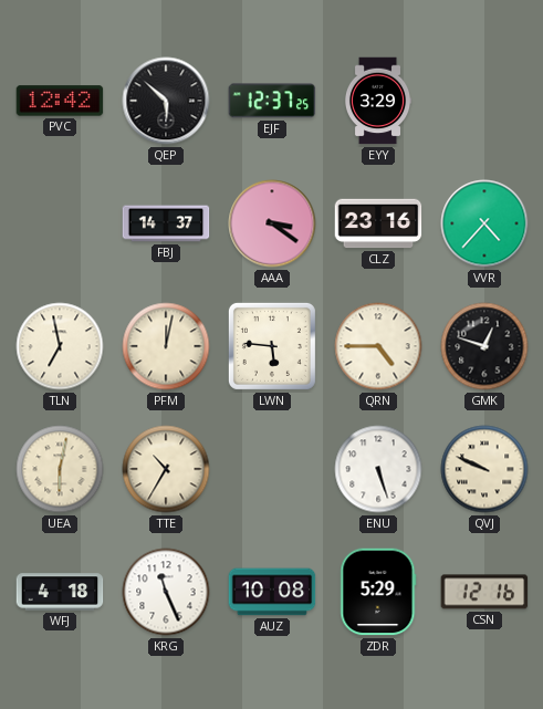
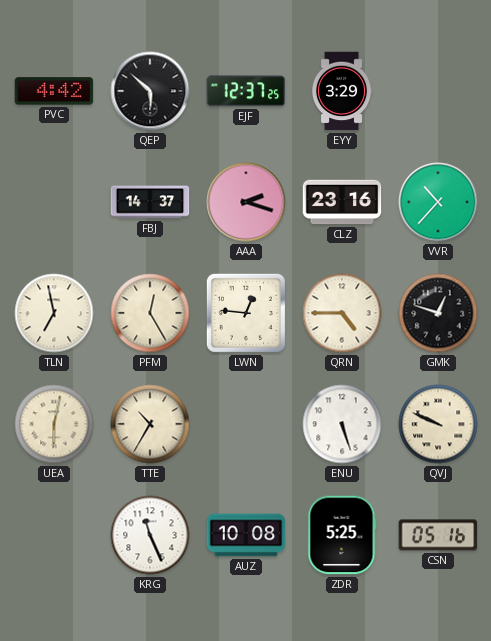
PVC: 12:42 -> 4:42
AAA: 3:21 -> 2:18
VVR: 4:37 -> 10:37
PFM: 12:02 -> 12:25
LWN: 5:46 -> 12:46
WFJ: 4:18 -> none
ZDR: 5:29 -> 5:25
CSN: 12:16 -> 05:16
